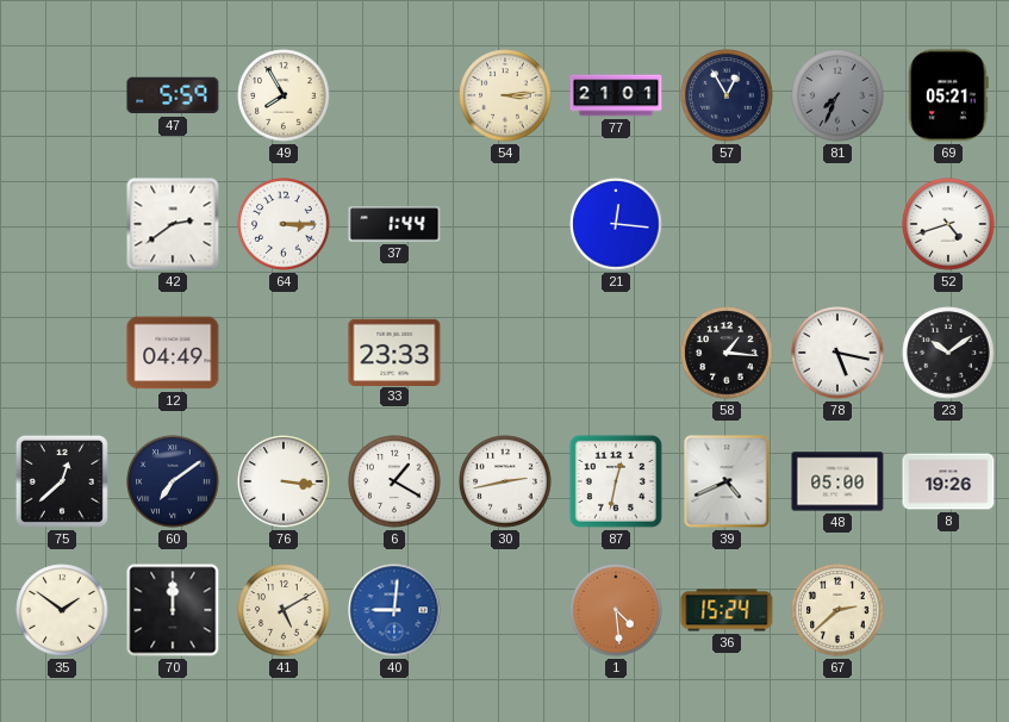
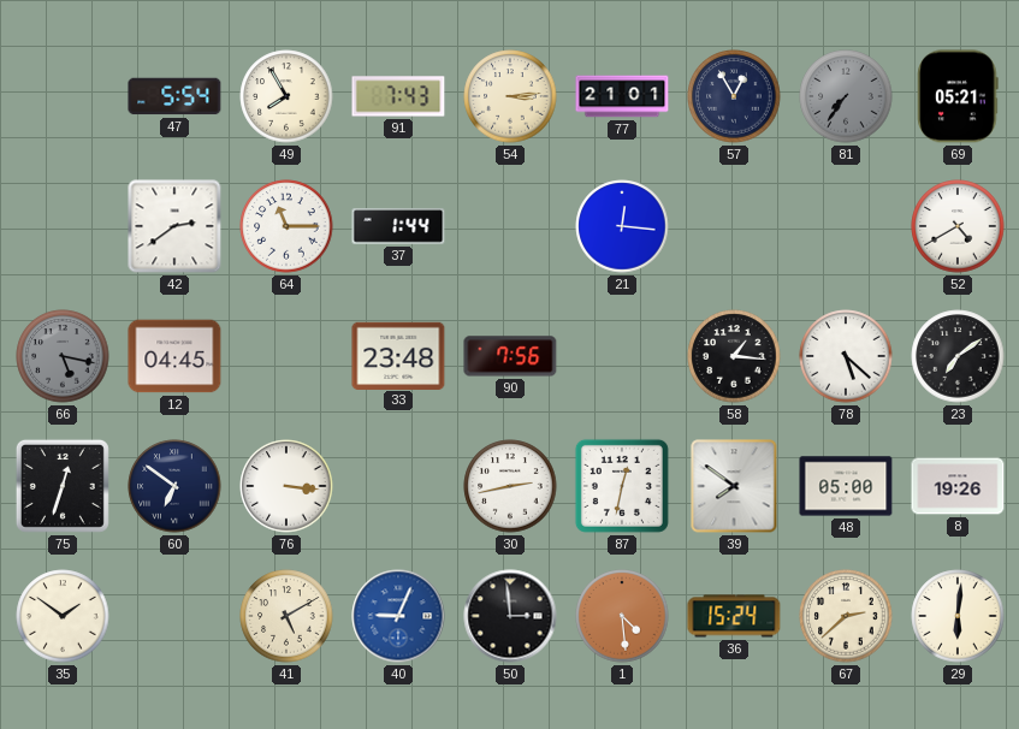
47: 5:59 -> 5:54
91: none -> 7:43
81: 7:34 -> 7:36
64: 3:15 -> 11:15
52: 4:42 -> 4:40
66: none -> 5:17
12: 04:49 -> 04:45
33: 23:33 -> 23:48
90: none -> 7:56
78: 5:17 -> 5:22
23: 10:09 -> 7:09
75: 12:38 -> 12:33
60: 7:09 -> 6:51
6: 1:20 -> none
39: 4:41 -> 7:51
70: 12:00 -> none
40: 9:01 -> 9:04
50: none -> 2:59
29: none -> 6:01
